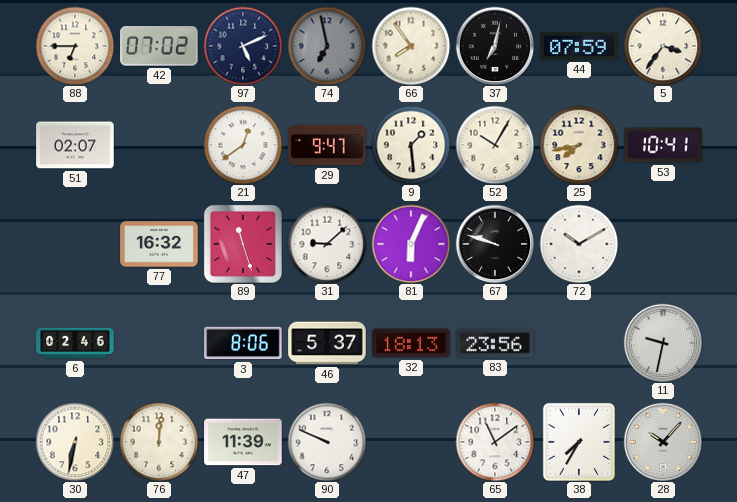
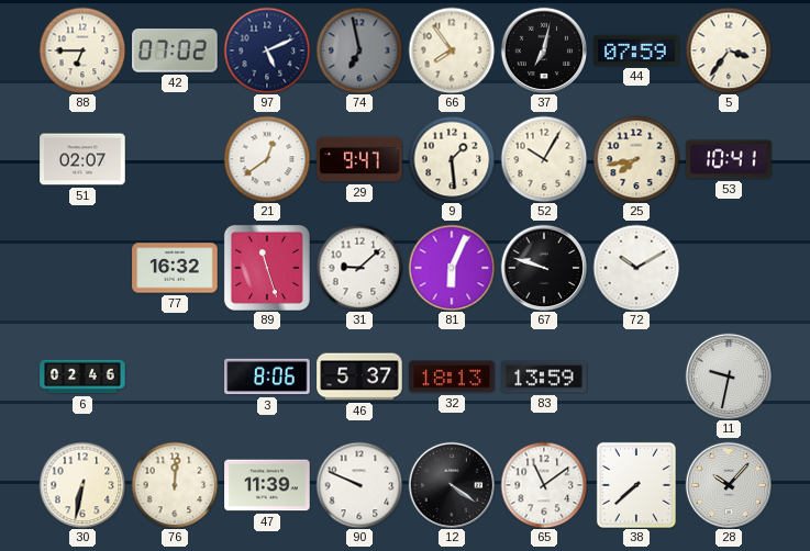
83: 23:56 -> 13:59
12: none -> 4:21
38: 7:35 -> 7:38
